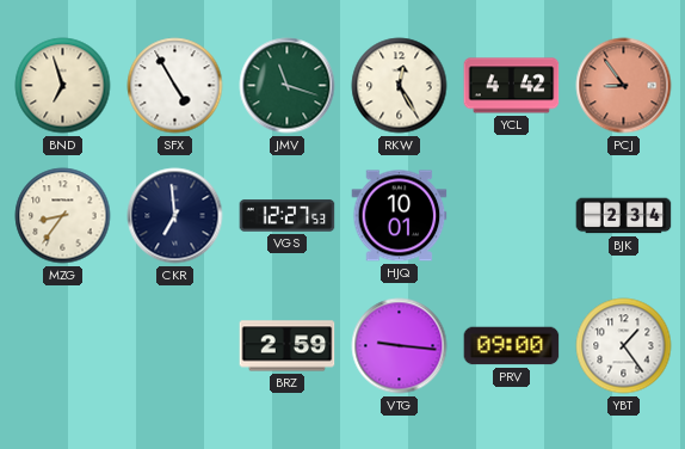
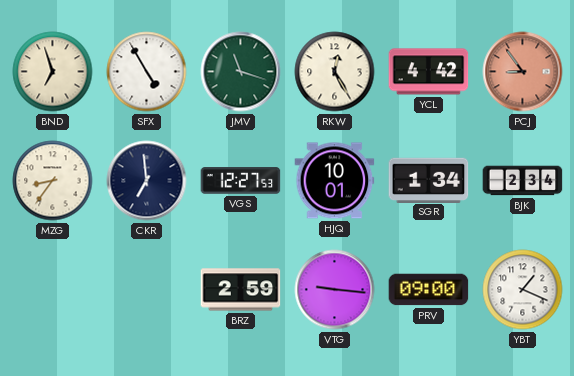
SGR: none -> 1:34
YBT: 1:24 -> 1:19
